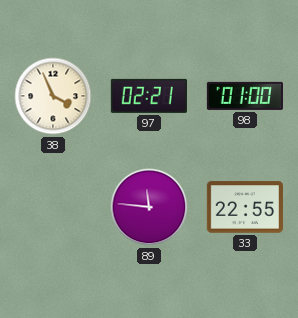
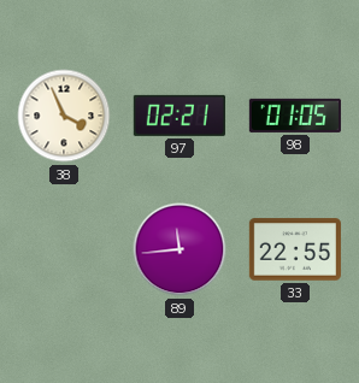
98: 01:00 -> 01:05
89: 11:46 -> 11:44
